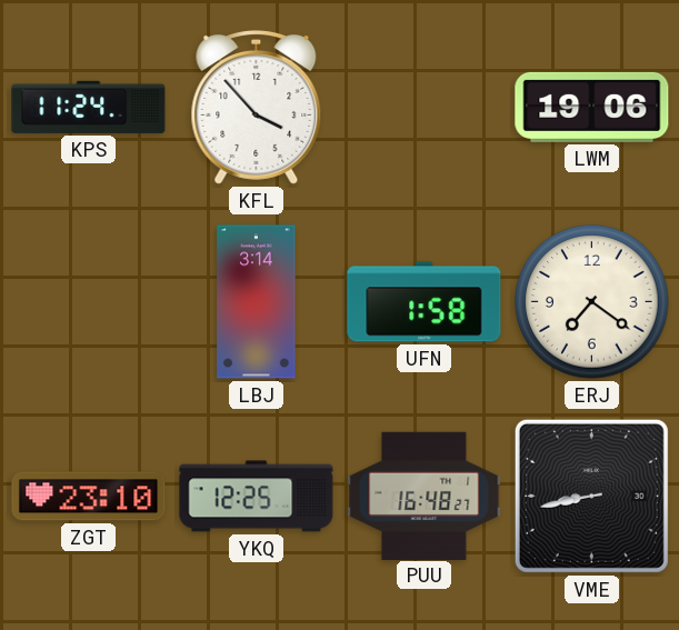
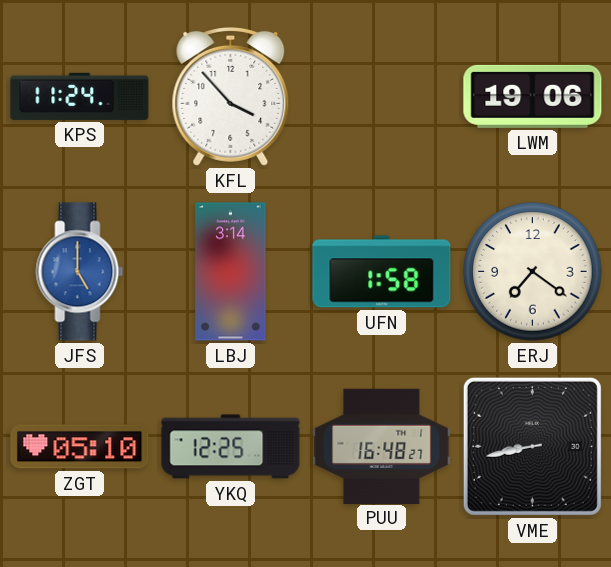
JFS: none -> 5:00
ZGT: 23:10 -> 05:10
